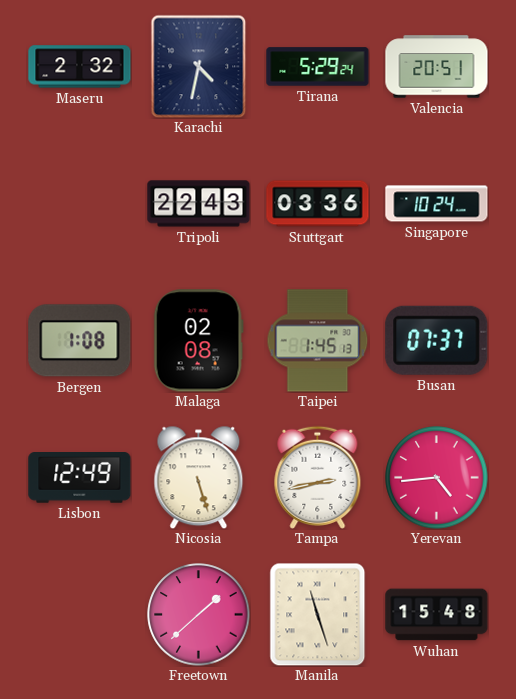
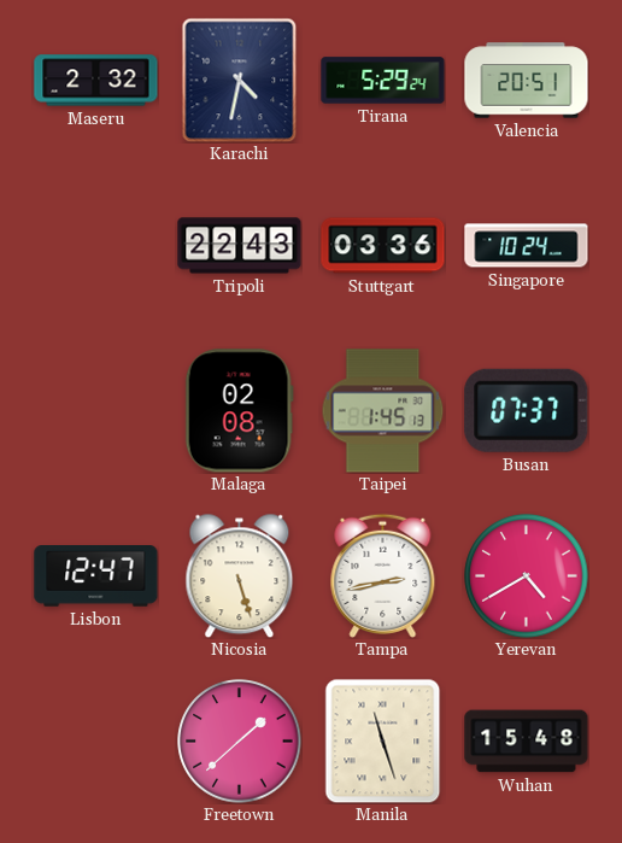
Bergen: 1:08 -> none
Lisbon: 12:49 -> 12:47
Yerevan: 4:44 -> 4:40
